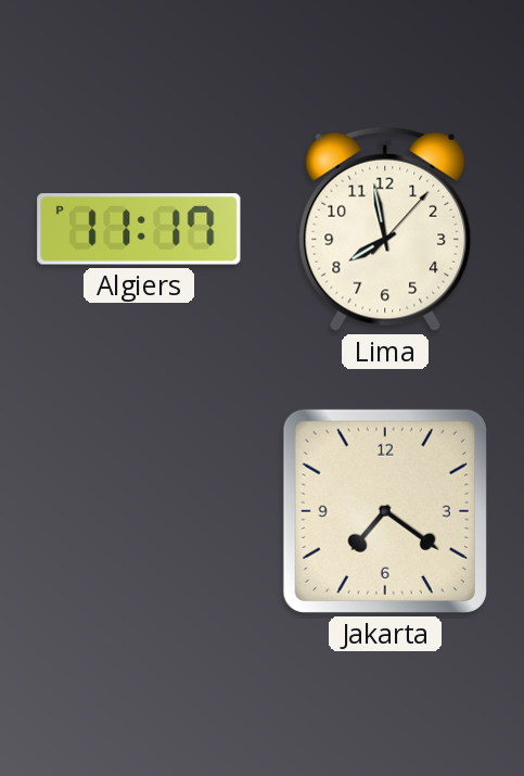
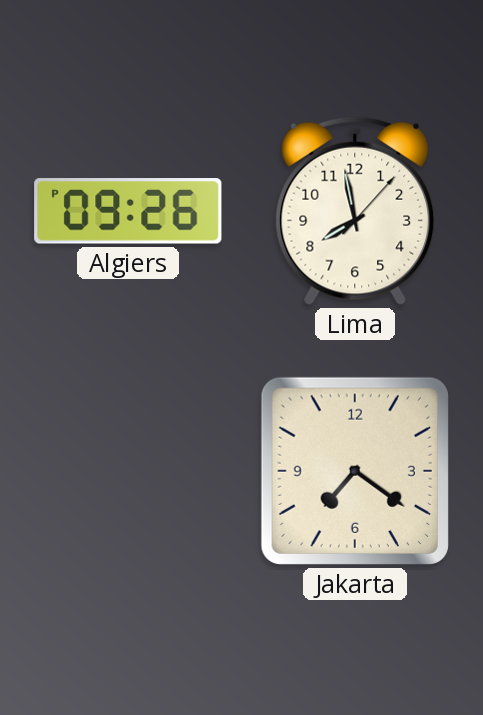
Algiers: 11:17 -> 09:26
